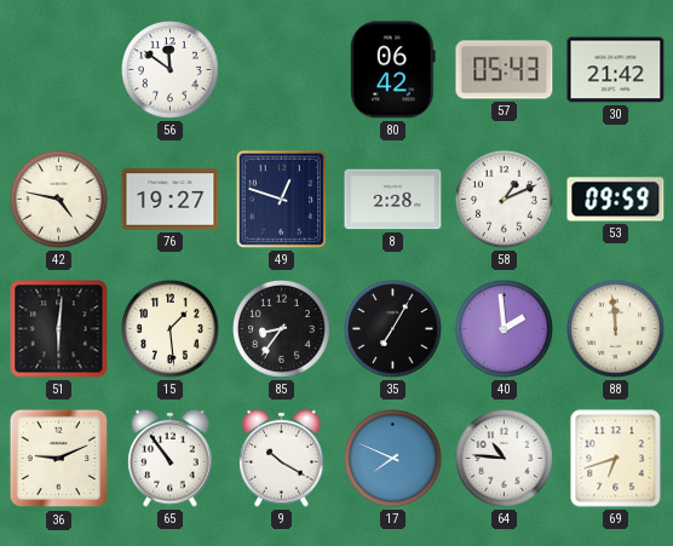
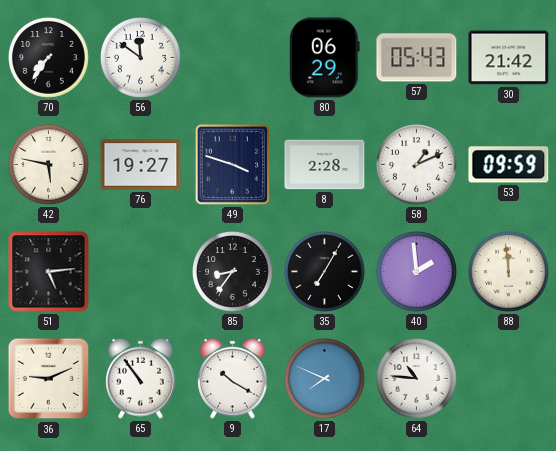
70: none -> 7:36
80: 06:42 -> 06:29
42: 4:47 -> 5:47
49: 12:48 -> 3:48
51: 6:01 -> 5:14
15: 1:29 -> none
69: 6:42 -> none
